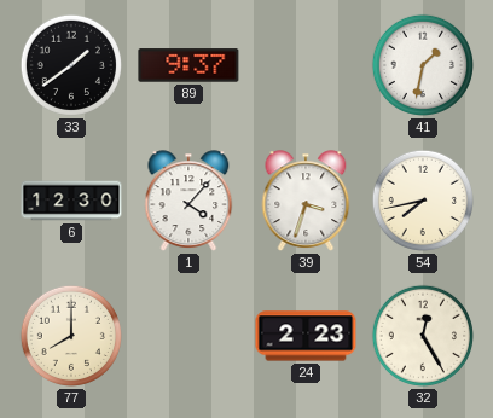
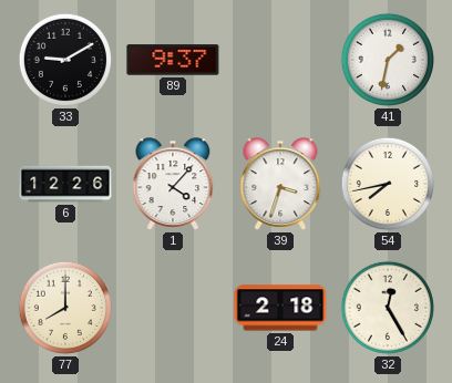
33: 1:39 -> 9:10
6: 12:30 -> 12:26
24: 2:23 -> 2:18
